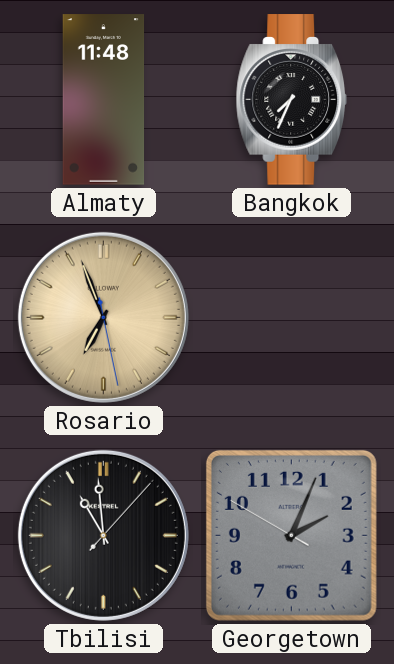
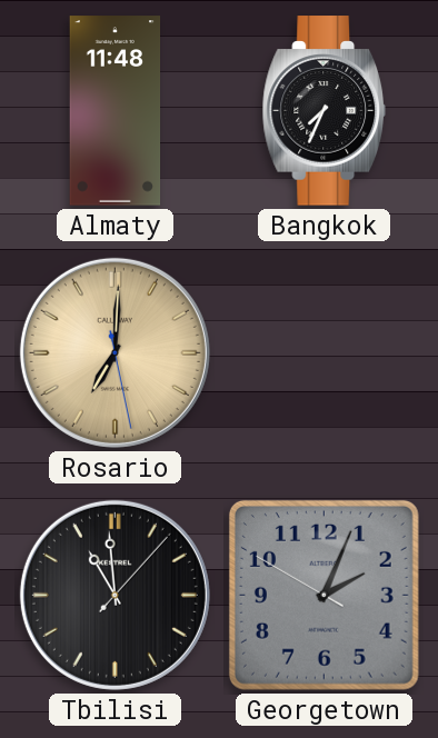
Rosario: 6:56 -> 7:00
